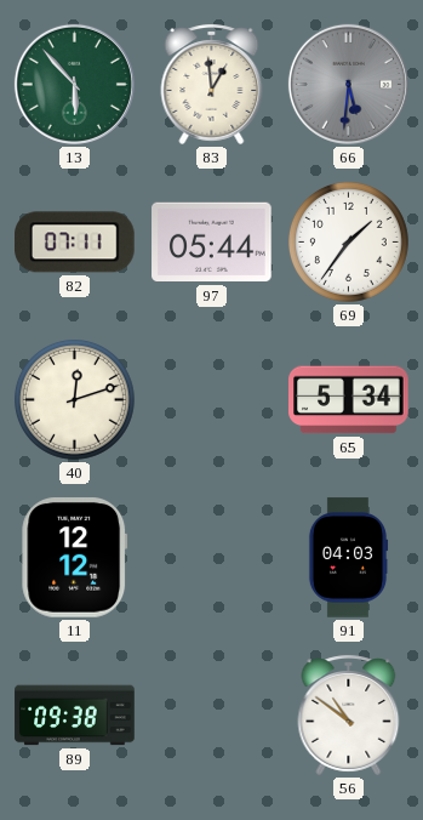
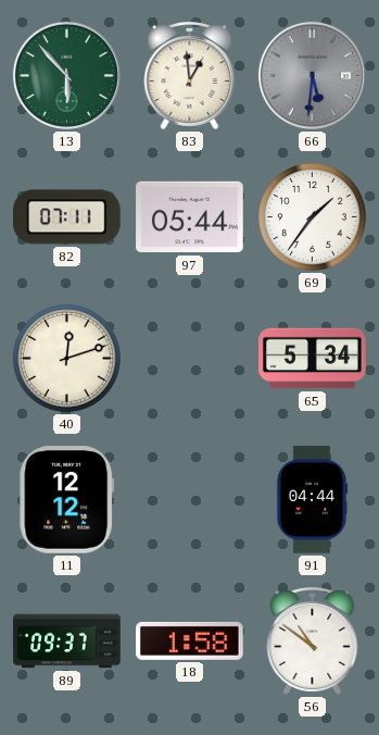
91: 04:03 -> 04:44
89: 09:38 -> 09:37
18: none -> 1:58
